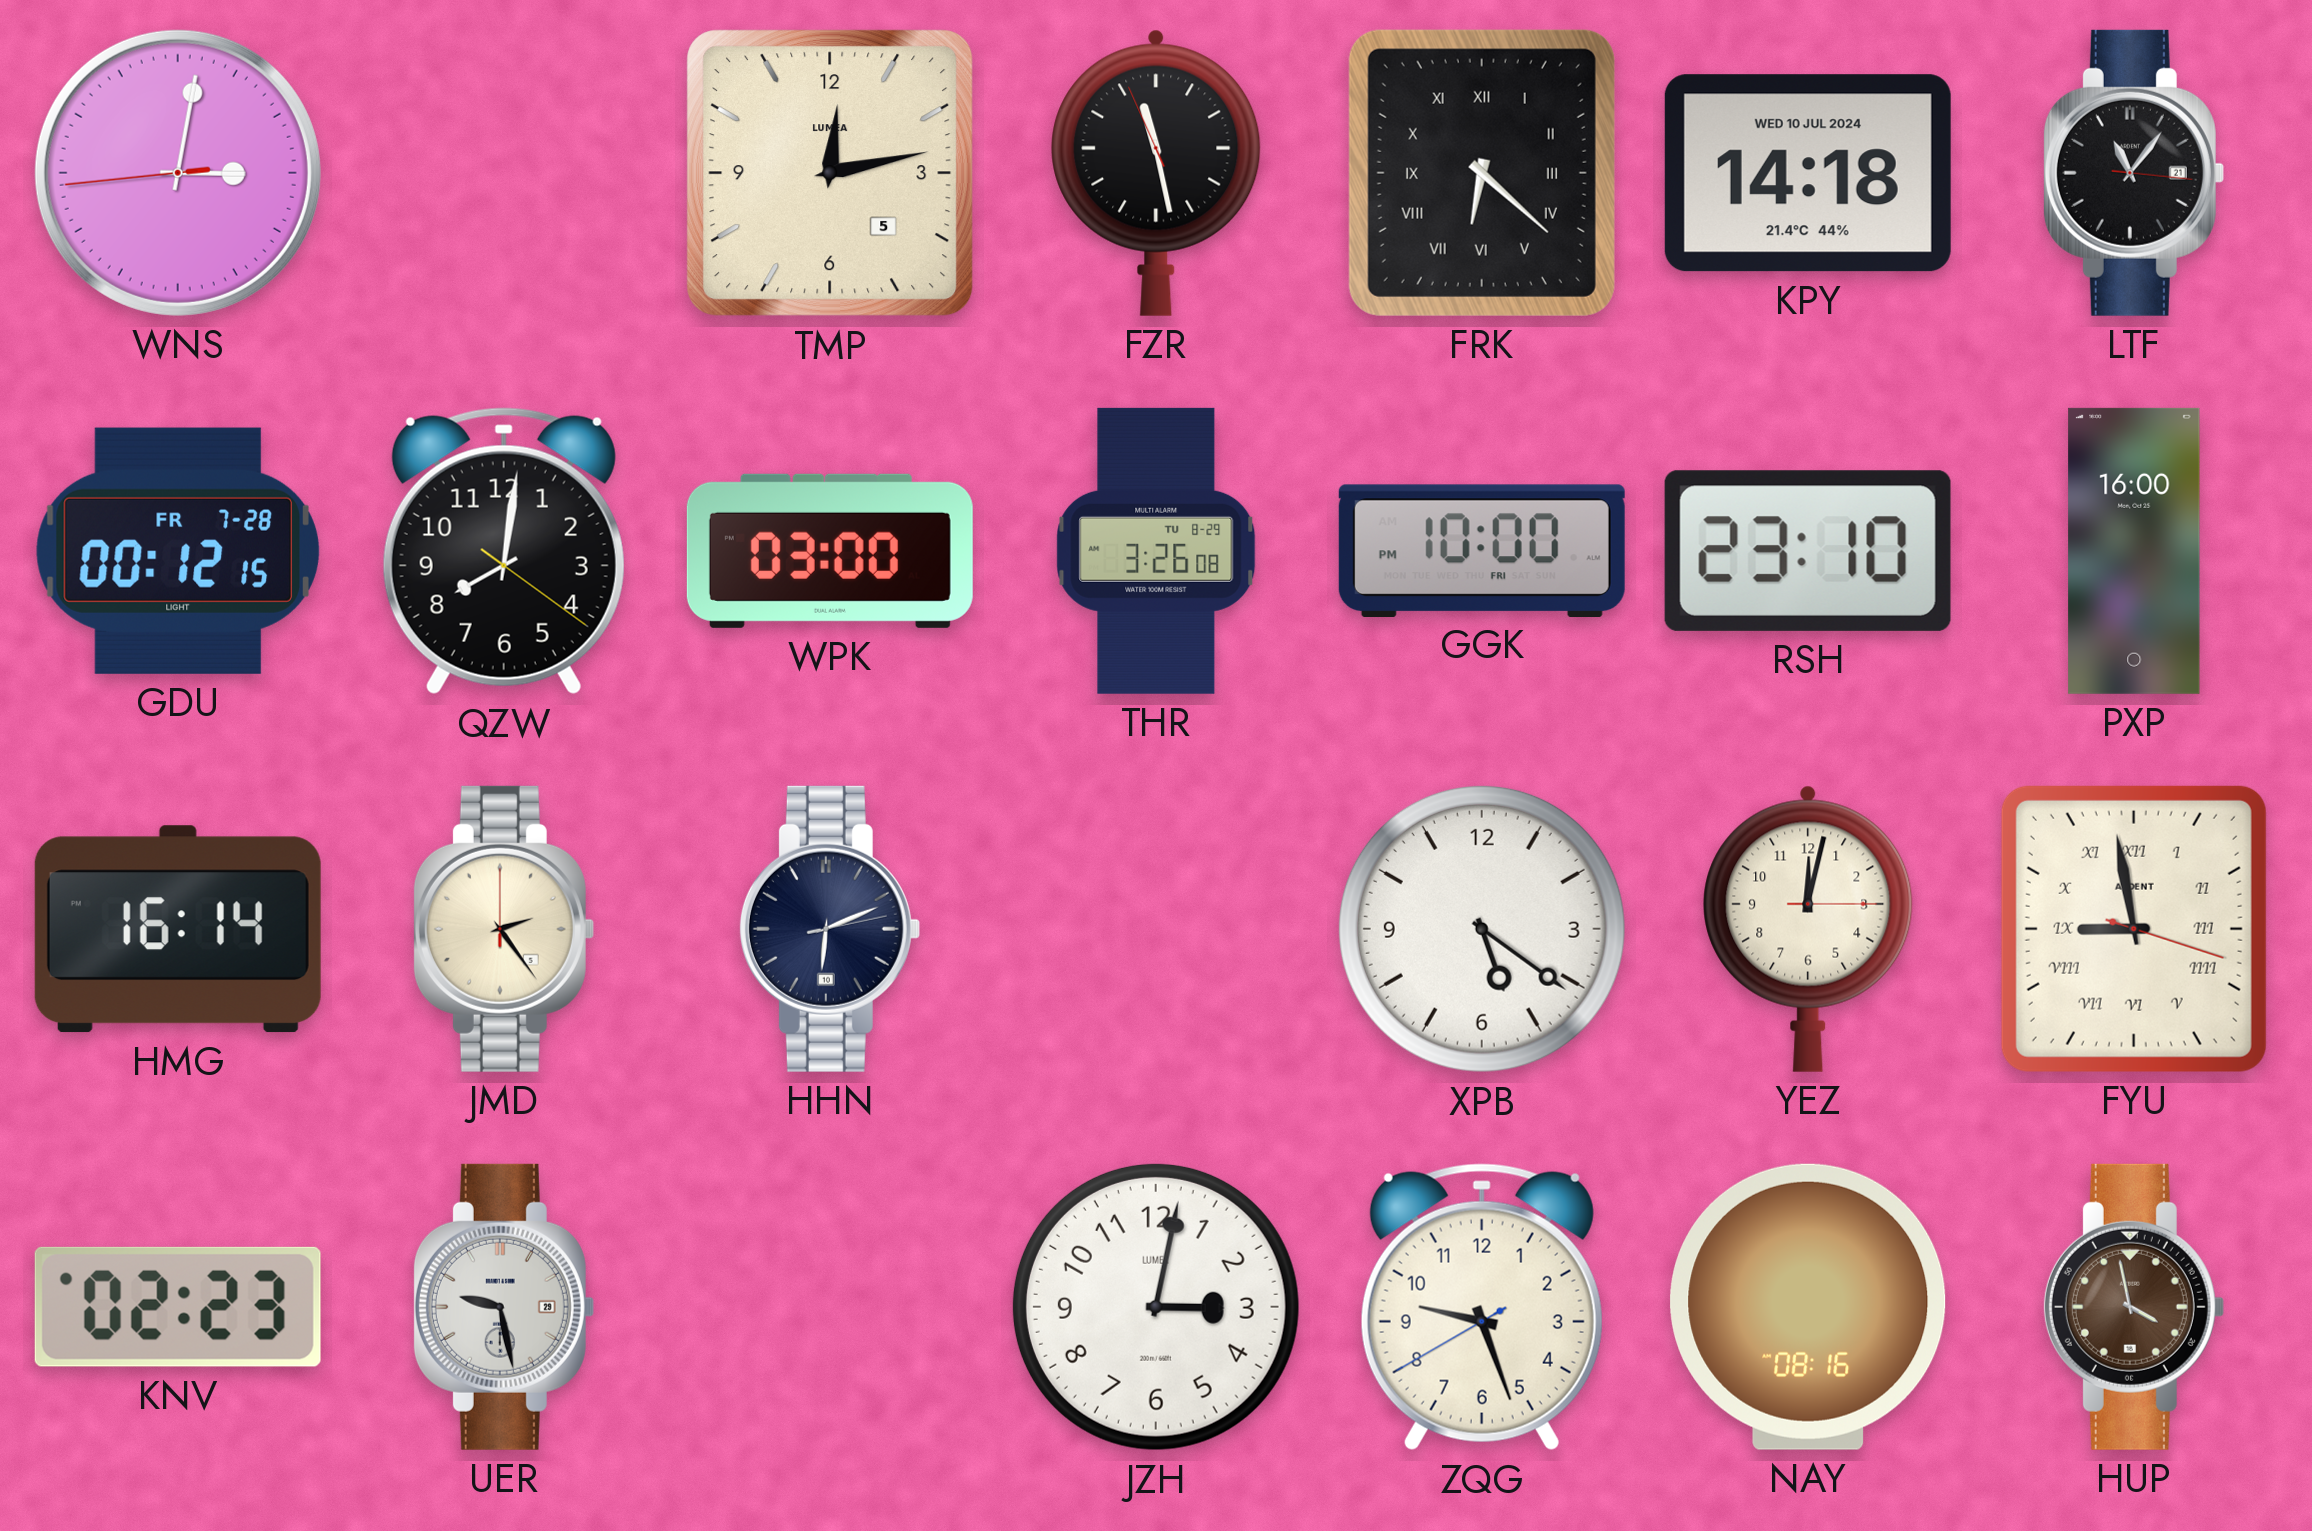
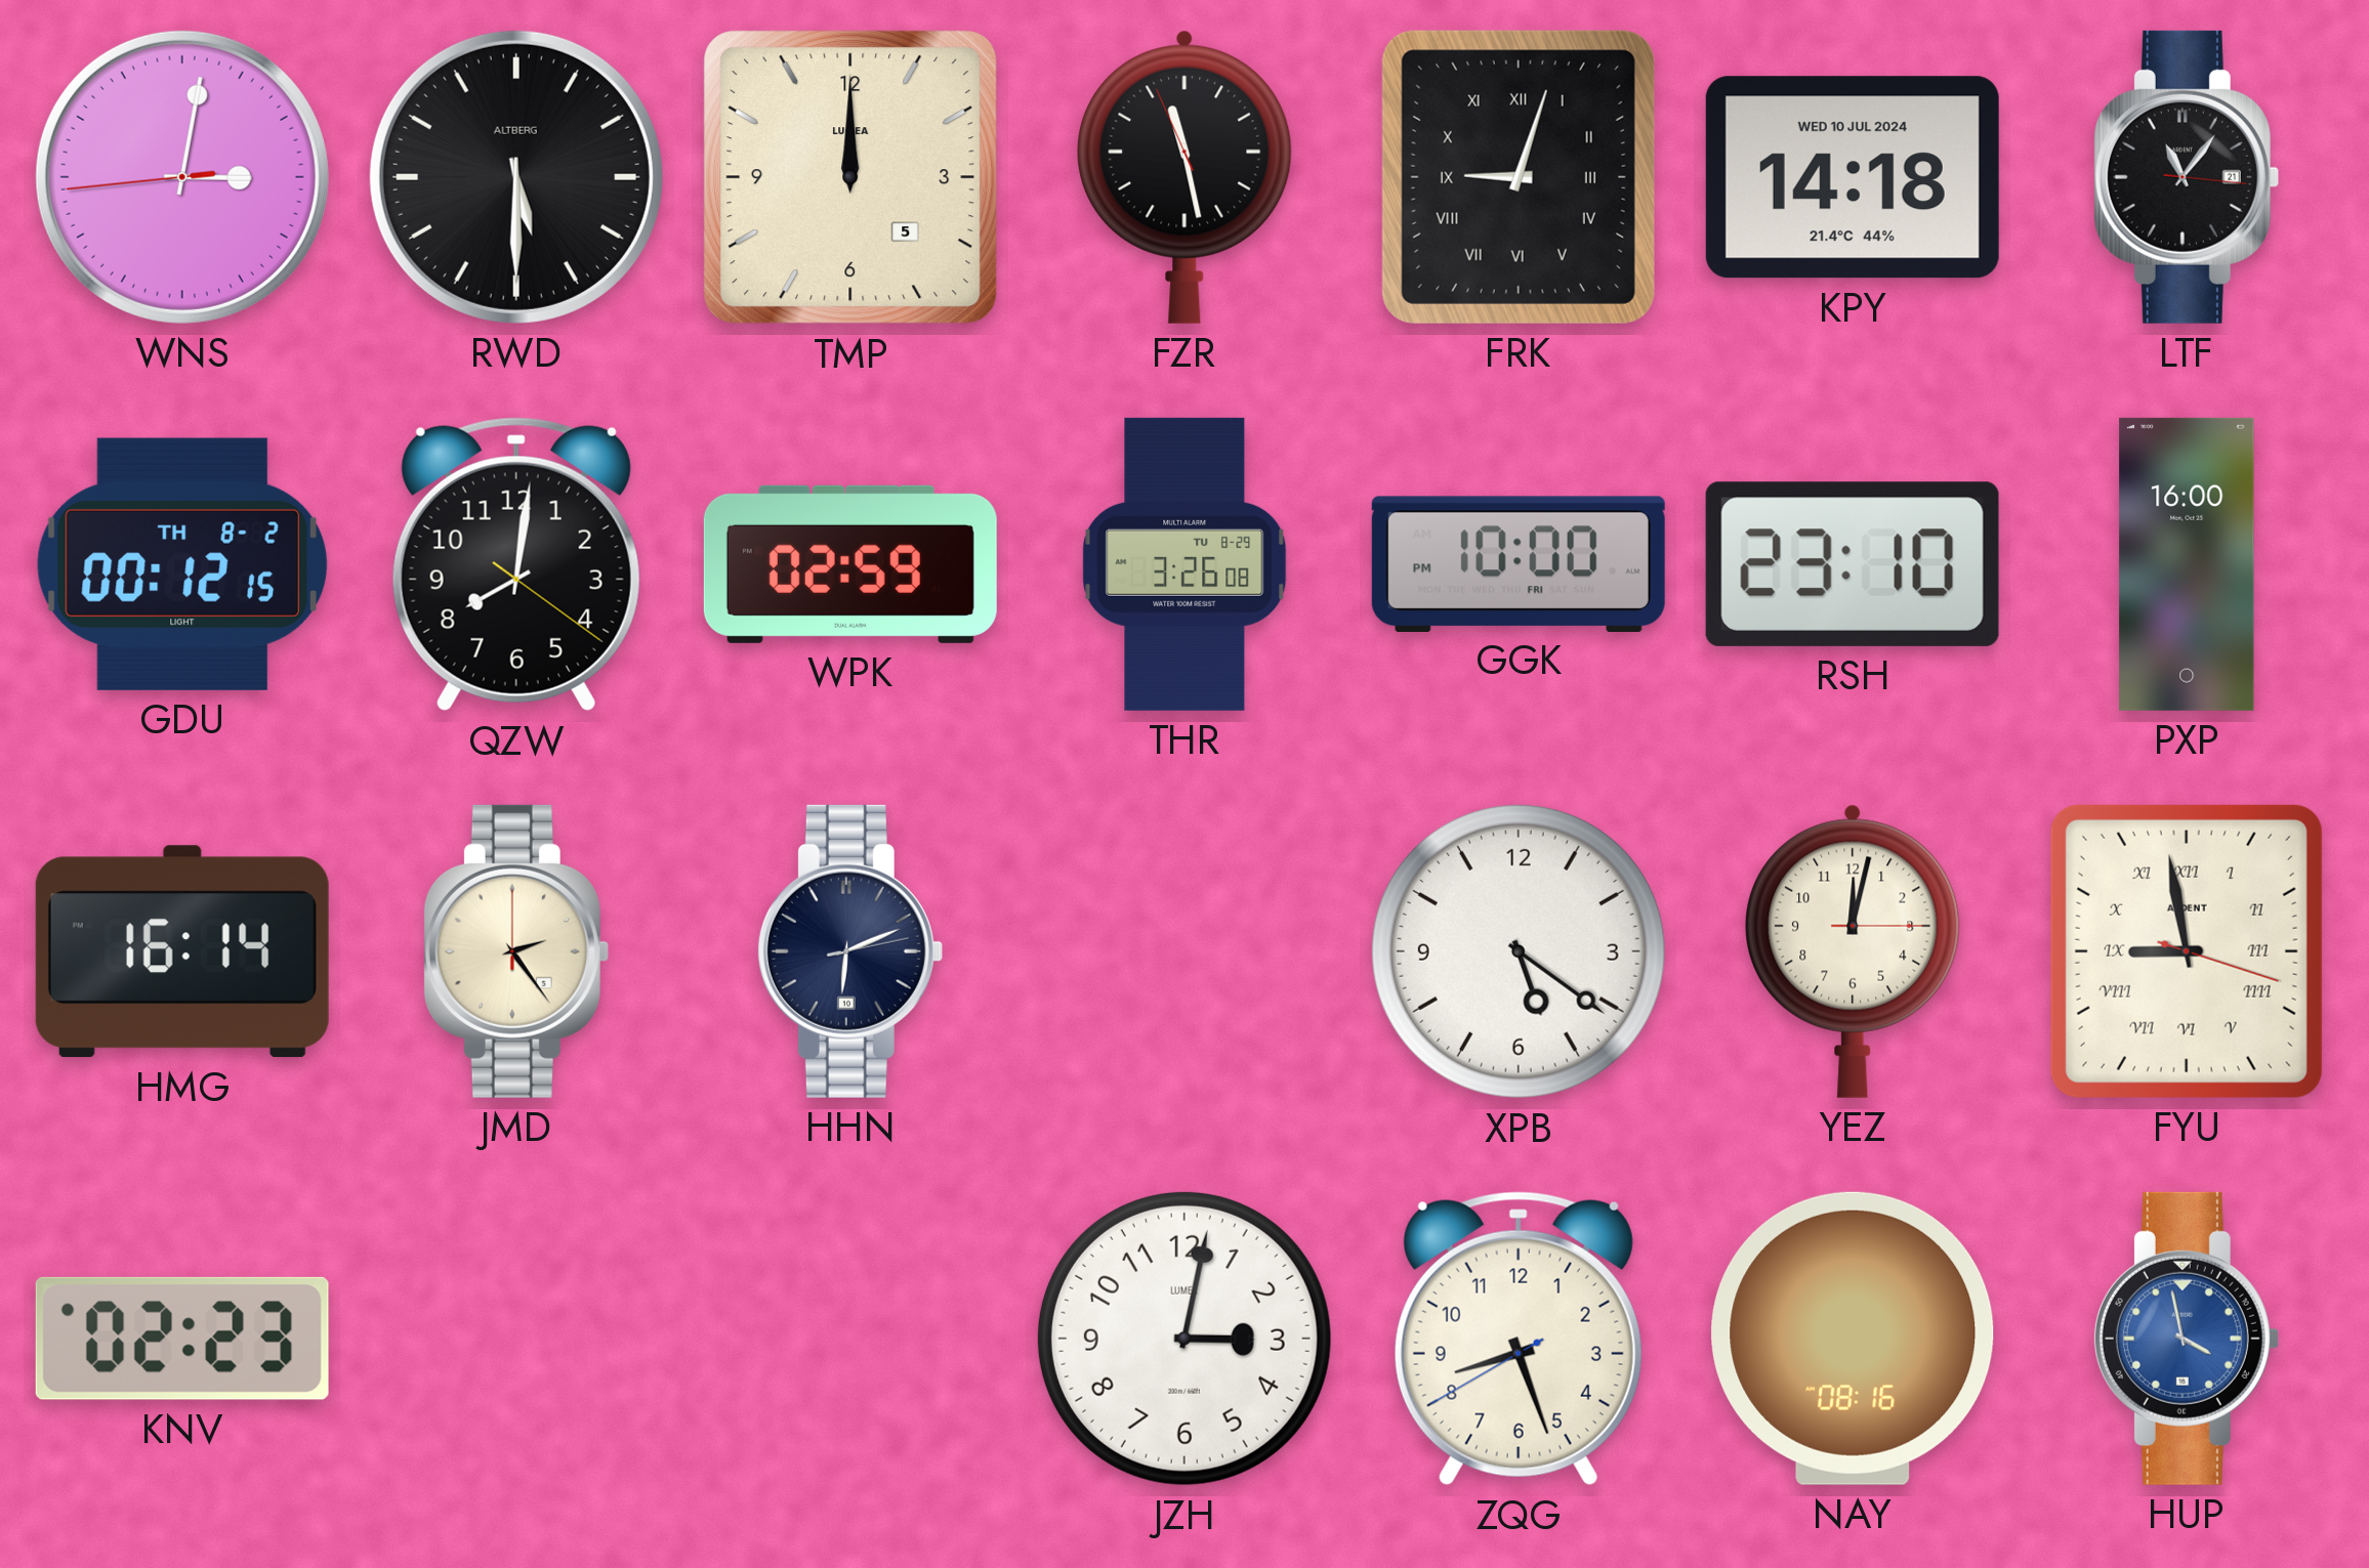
RWD: none -> 5:30
TMP: 12:13 -> 12:00
FRK: 6:22 -> 9:03
GDU date: FR 7-28 -> TH 8-2
WPK: 03:00 -> 02:59
UER: 9:28 -> none
ZQG: 9:26 -> 8:26
HUP dial: brown -> blue
